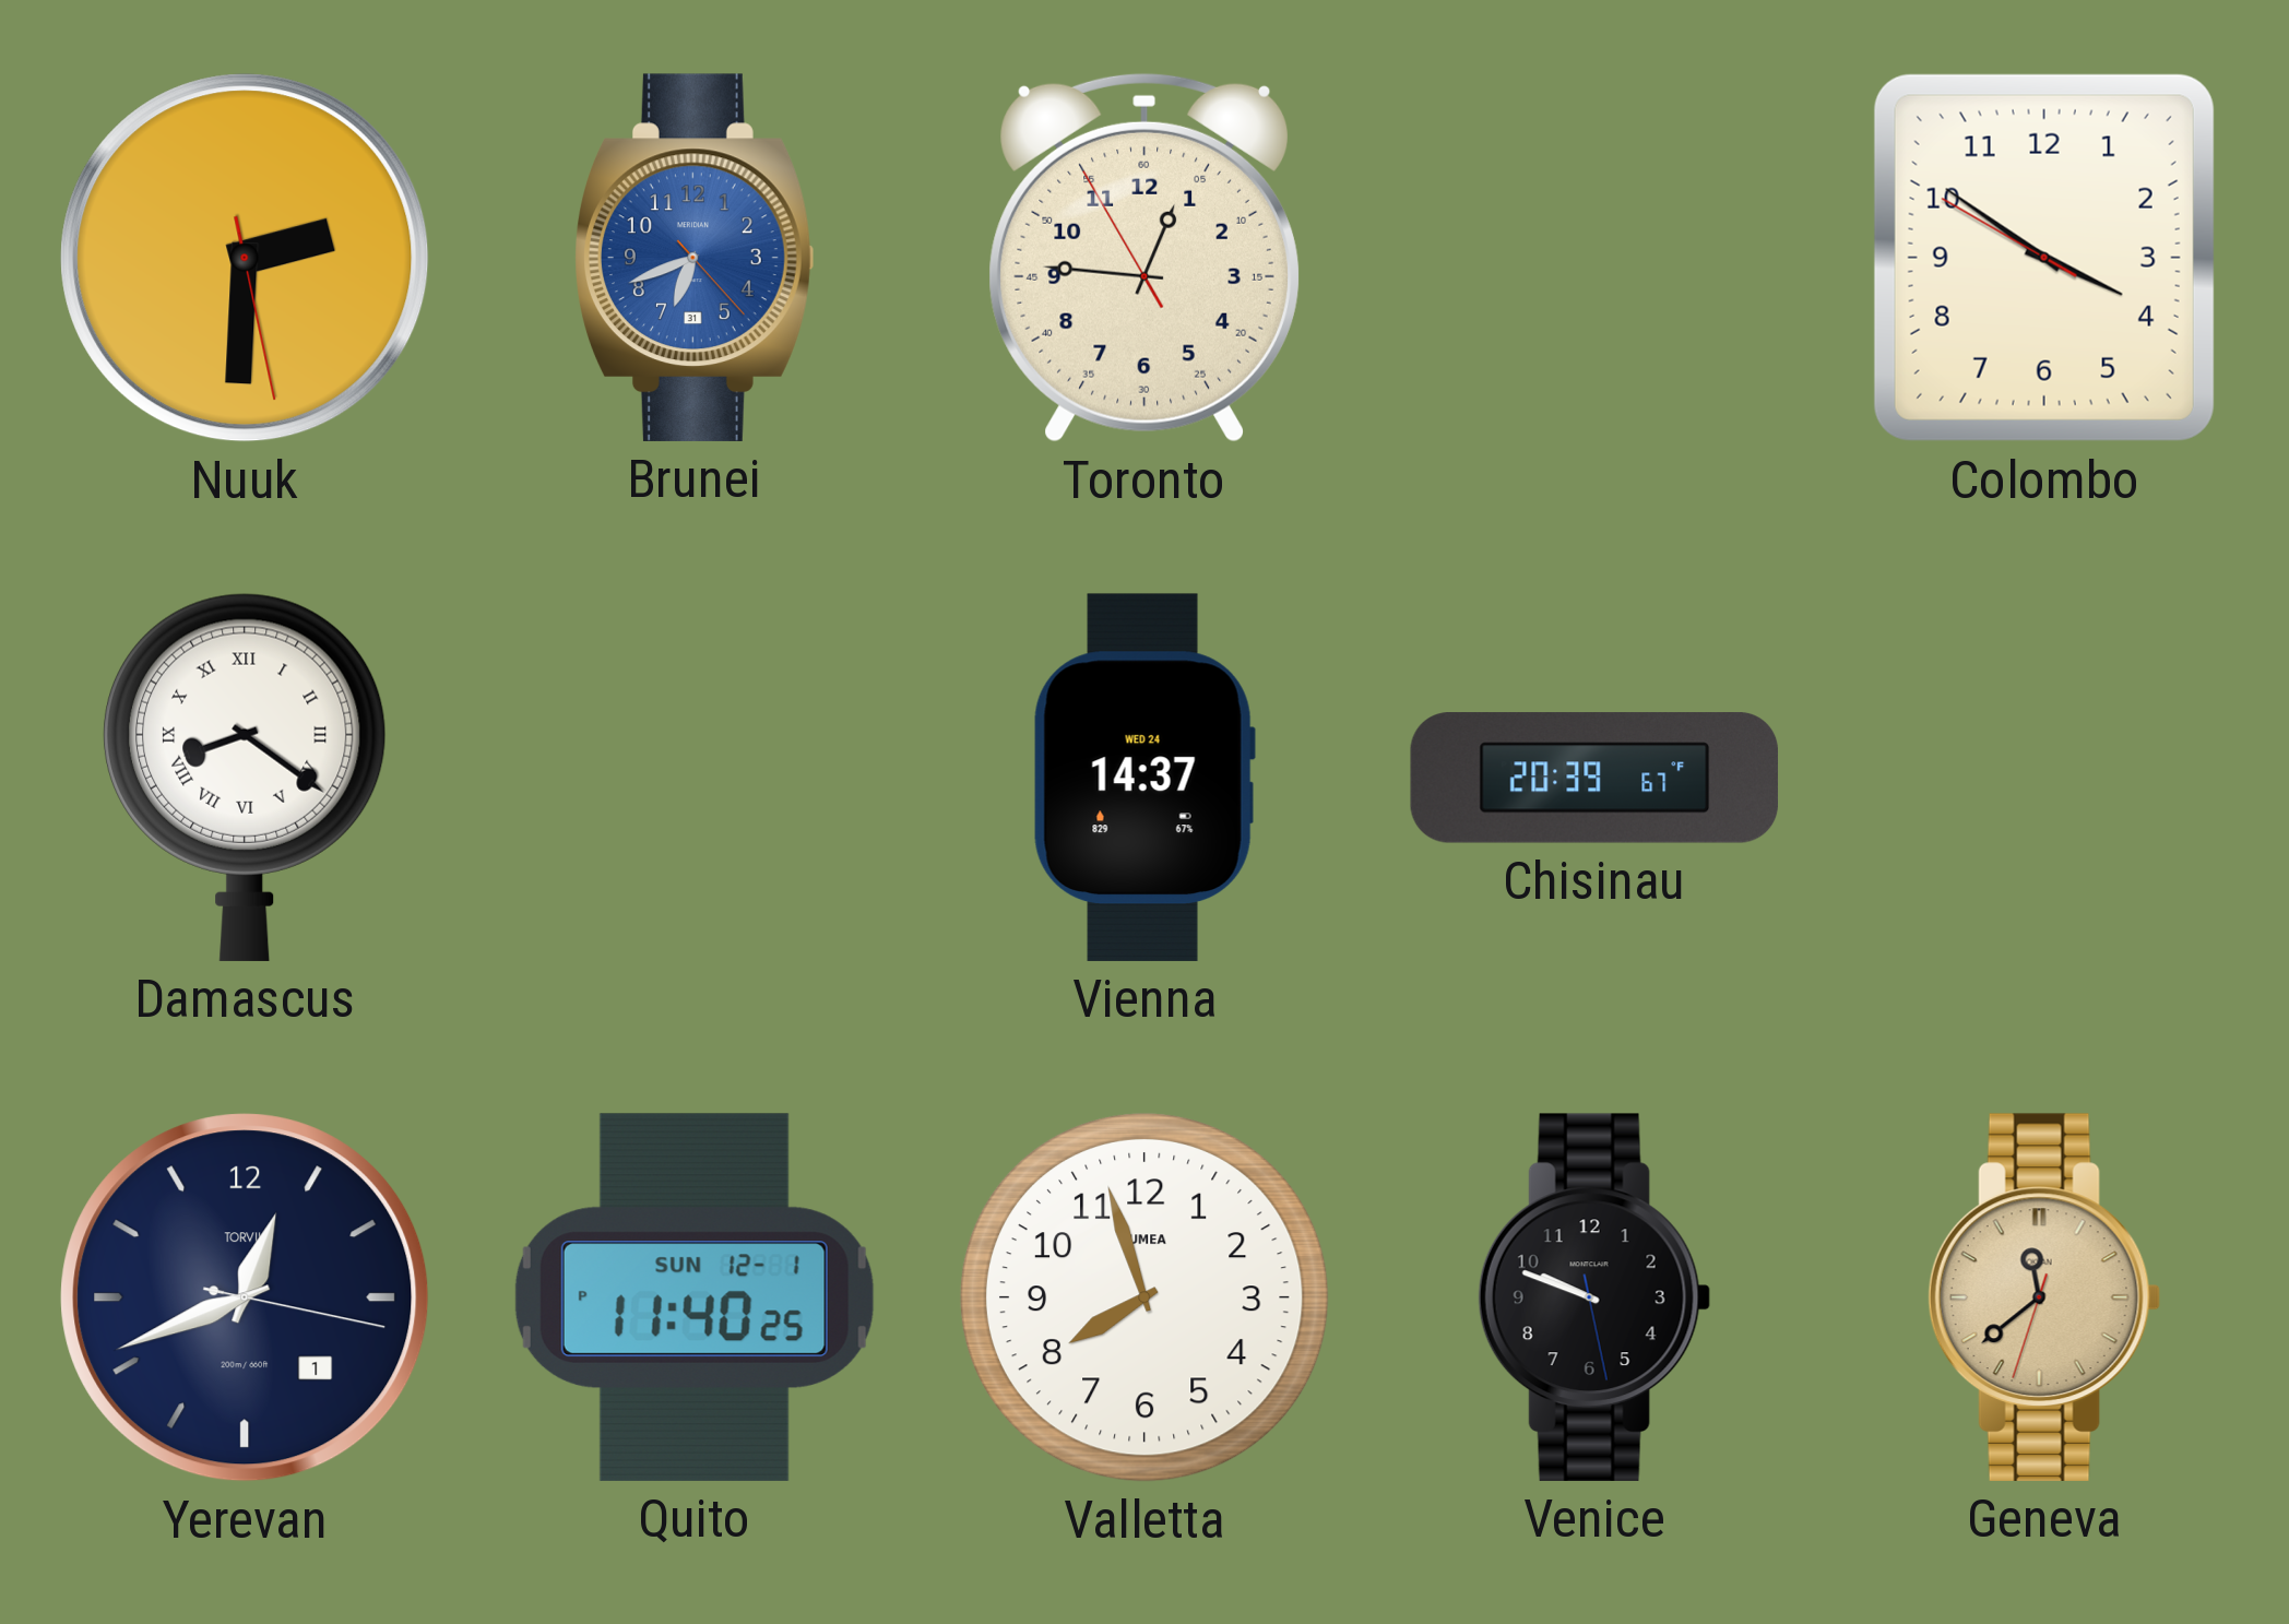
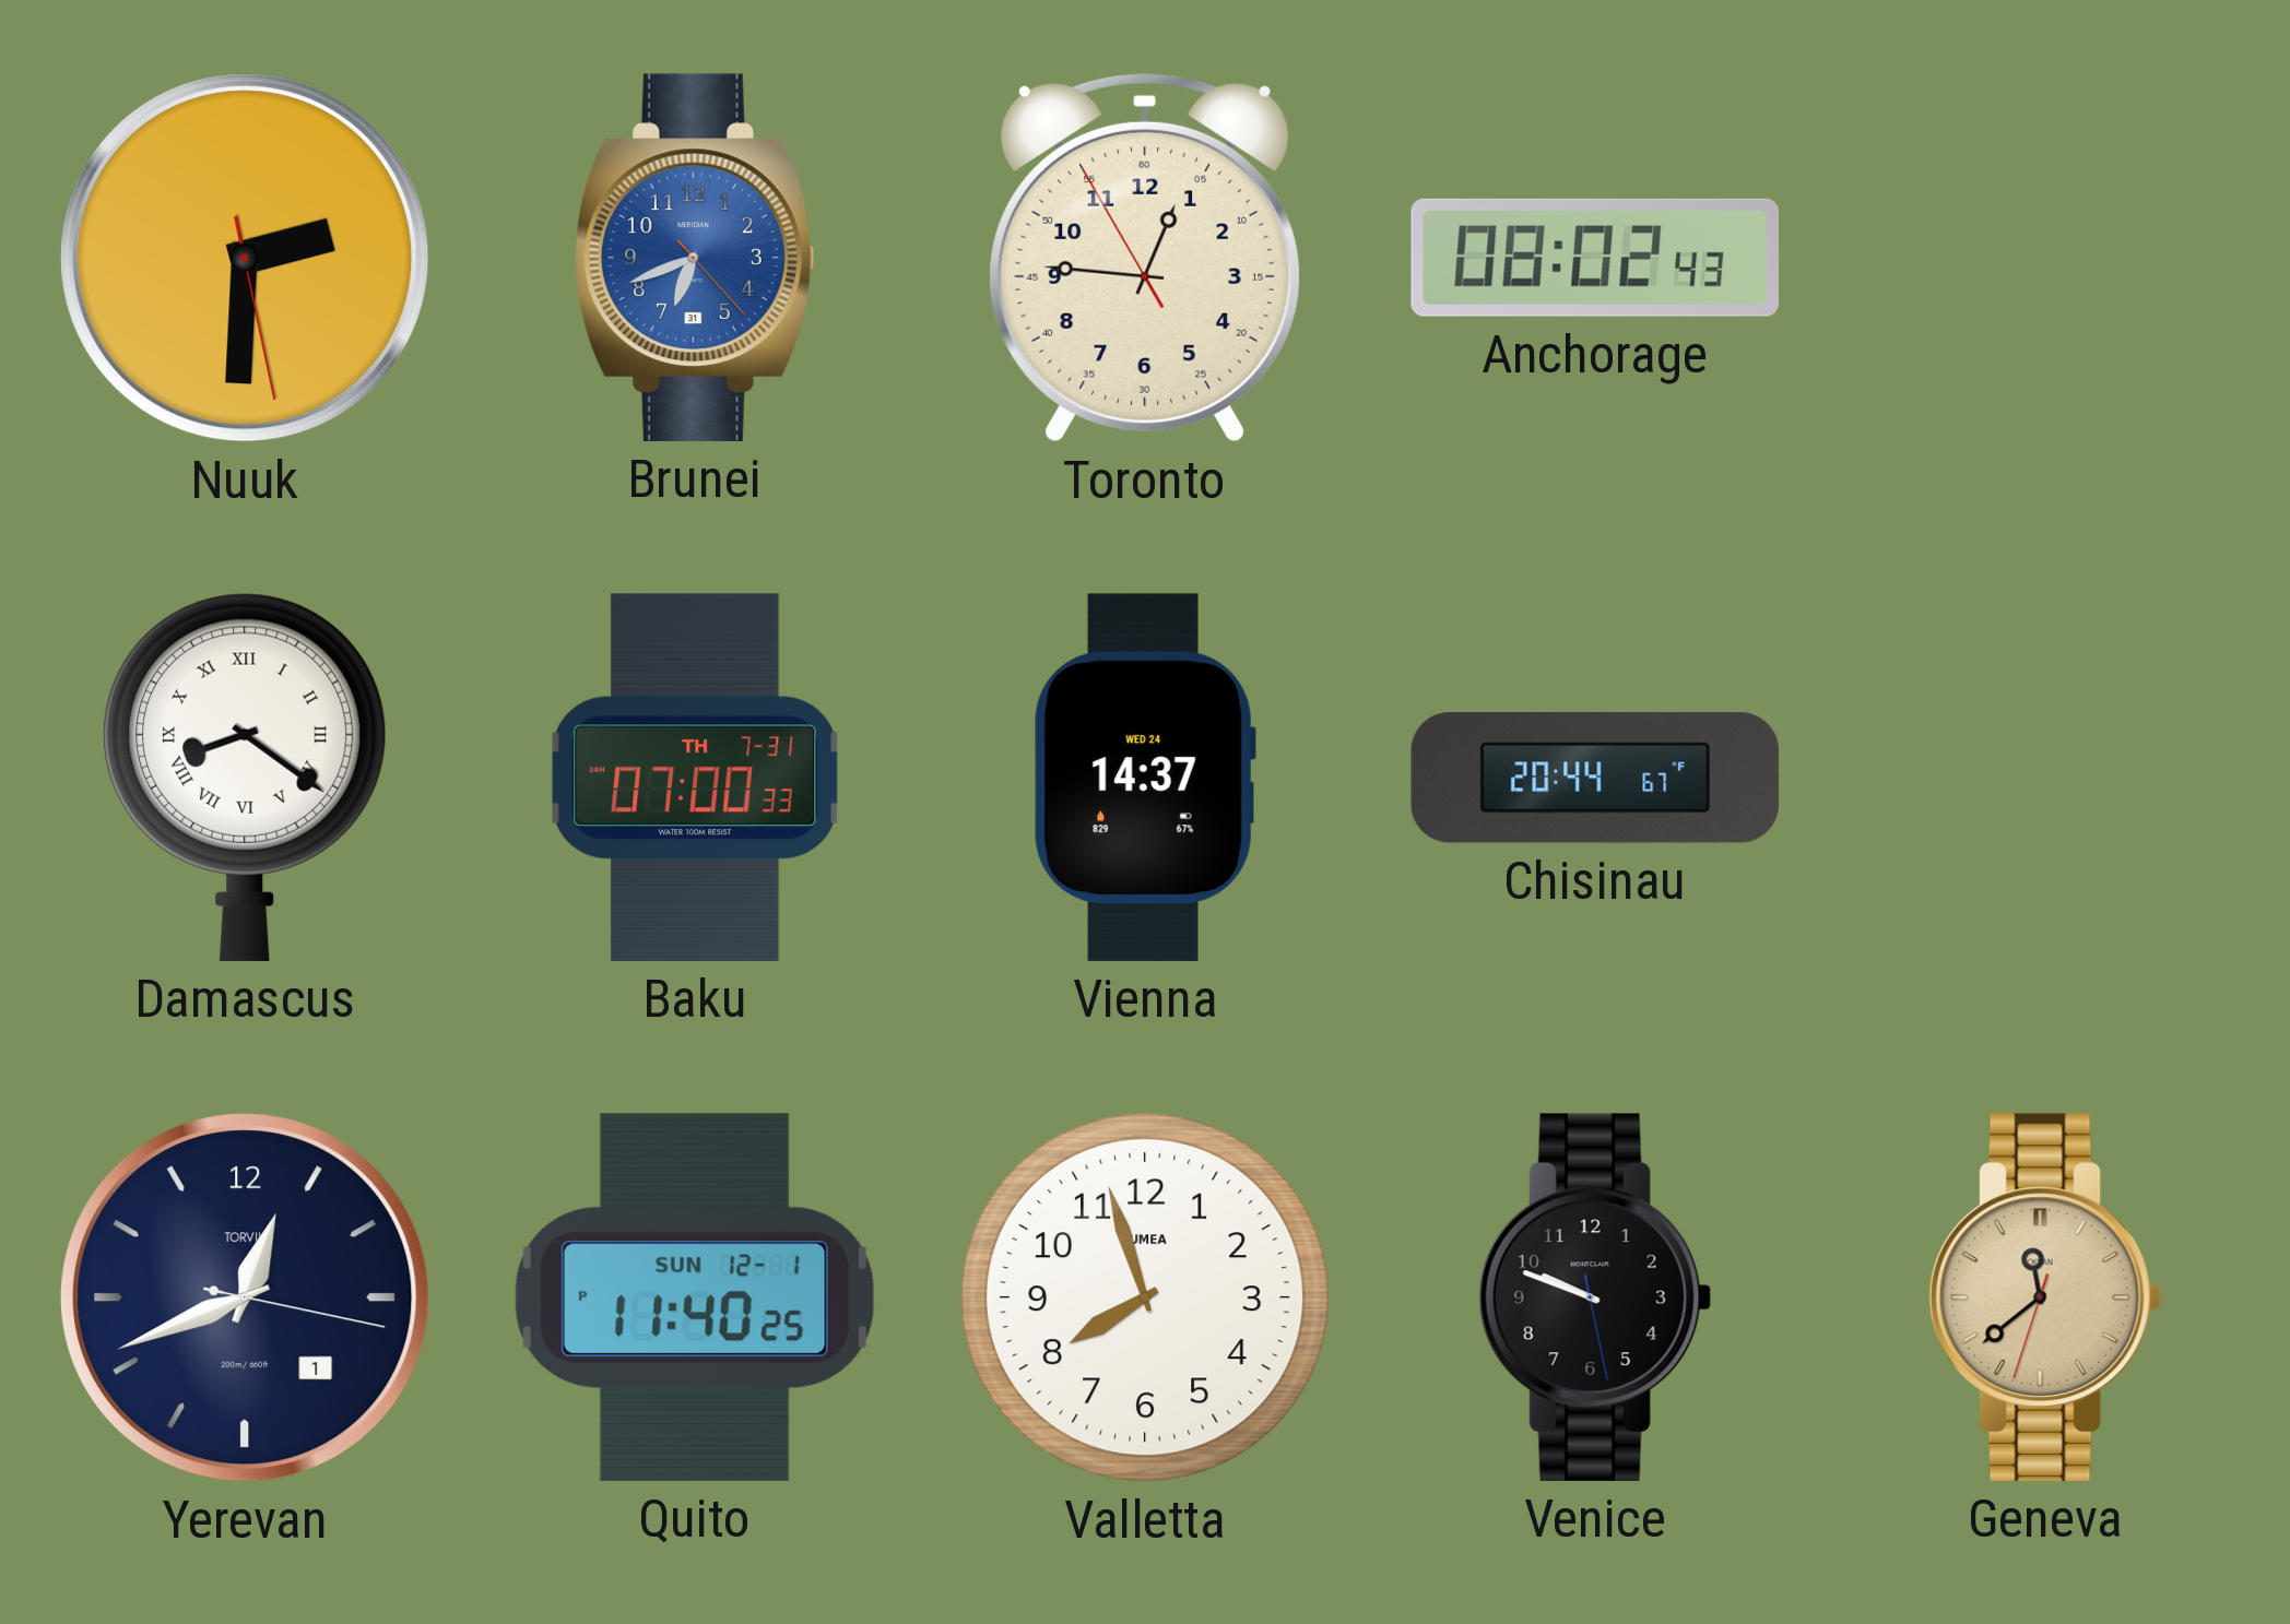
Anchorage: none -> 08:02
Colombo: 3:50 -> none
Baku: none -> 07:00
Chisinau: 20:39 -> 20:44
